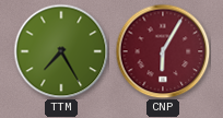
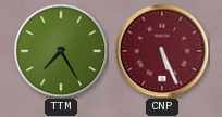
CNP: 6:05 -> 5:26
